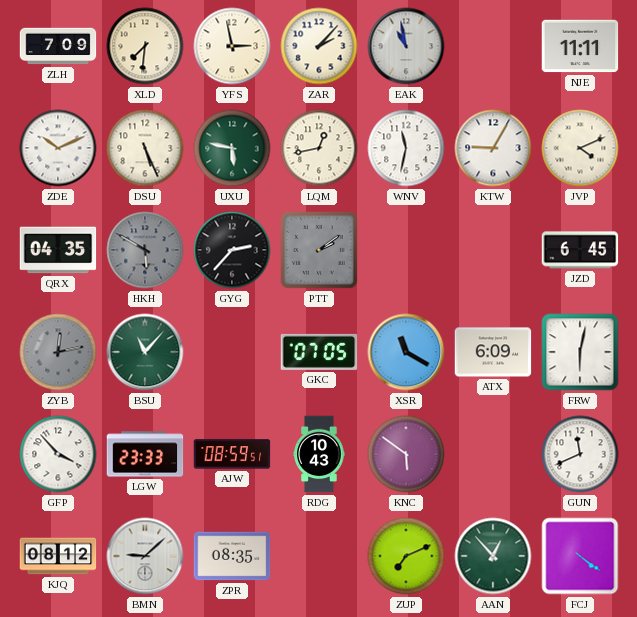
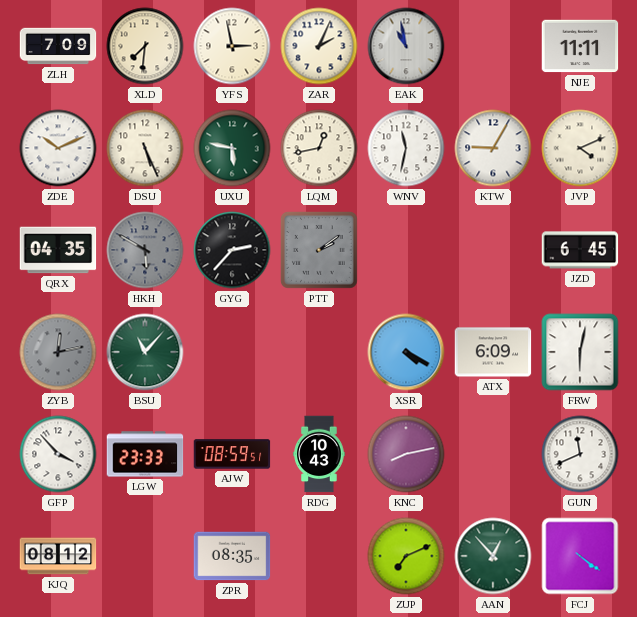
ZAR: 2:07 -> 2:04
GKC: 07:05 -> none
XSR: 11:20 -> 4:20
KNC: 5:51 -> 8:13
BMN: 9:08 -> none
